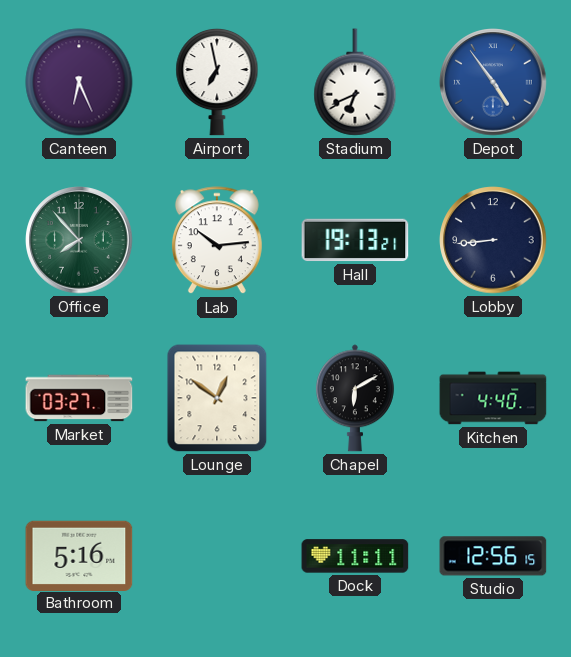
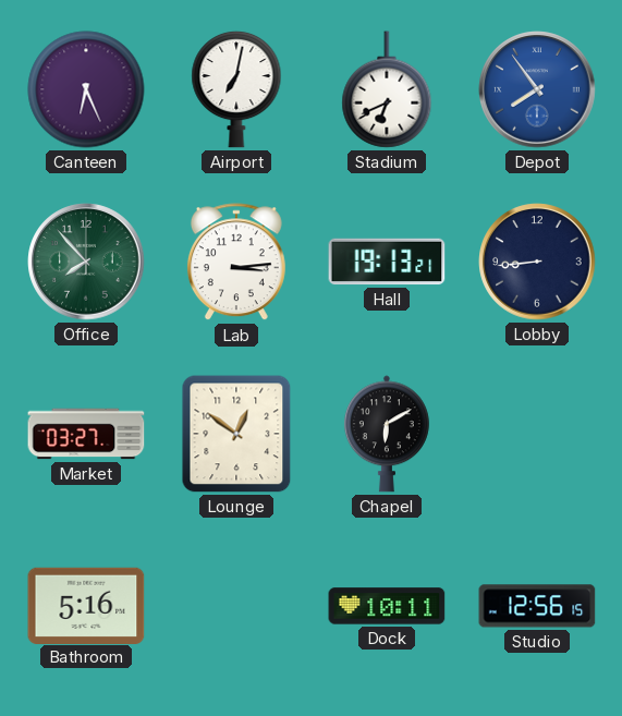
Airport: 6:58 -> 7:02
Depot: 4:54 -> 7:54
Lab: 10:14 -> 3:14
Kitchen: 4:40 -> none
Dock: 11:11 -> 10:11
